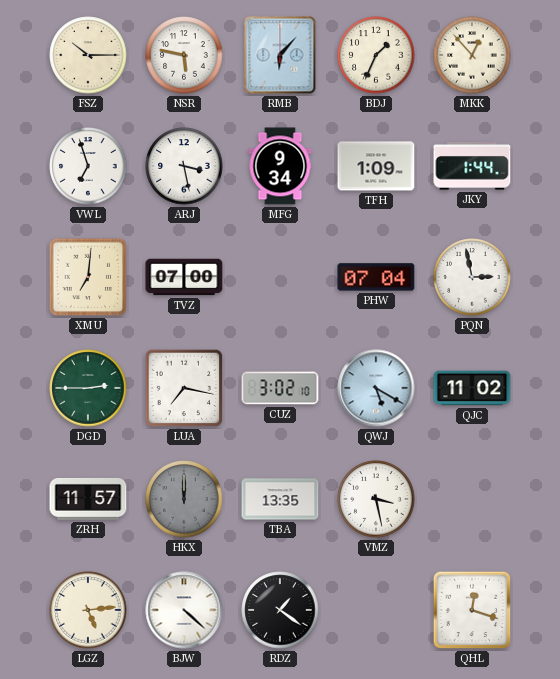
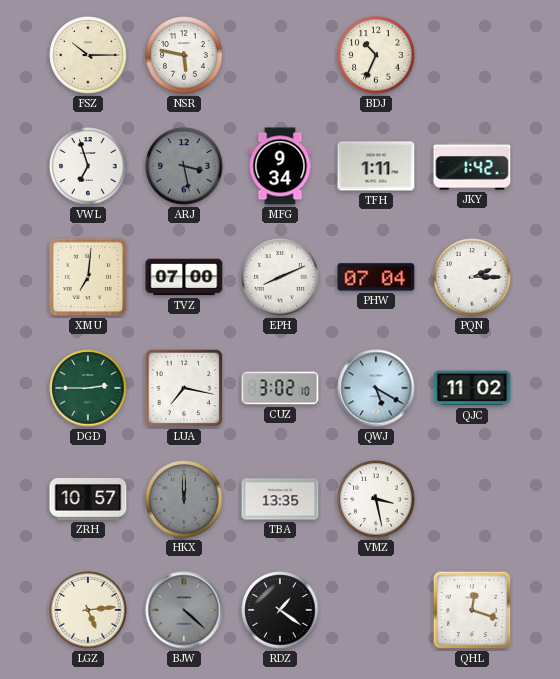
RMB: 6:07 -> none
BDJ: 1:34 -> 10:34
MKK: 12:53 -> none
ARJ dial: white -> grey
TFH: 1:09 -> 1:11
JKY: 1:44 -> 1:42
EPH: none -> 8:11
PQN: 2:58 -> 2:15
ZRH: 11:57 -> 10:57
BJW dial: white -> grey
